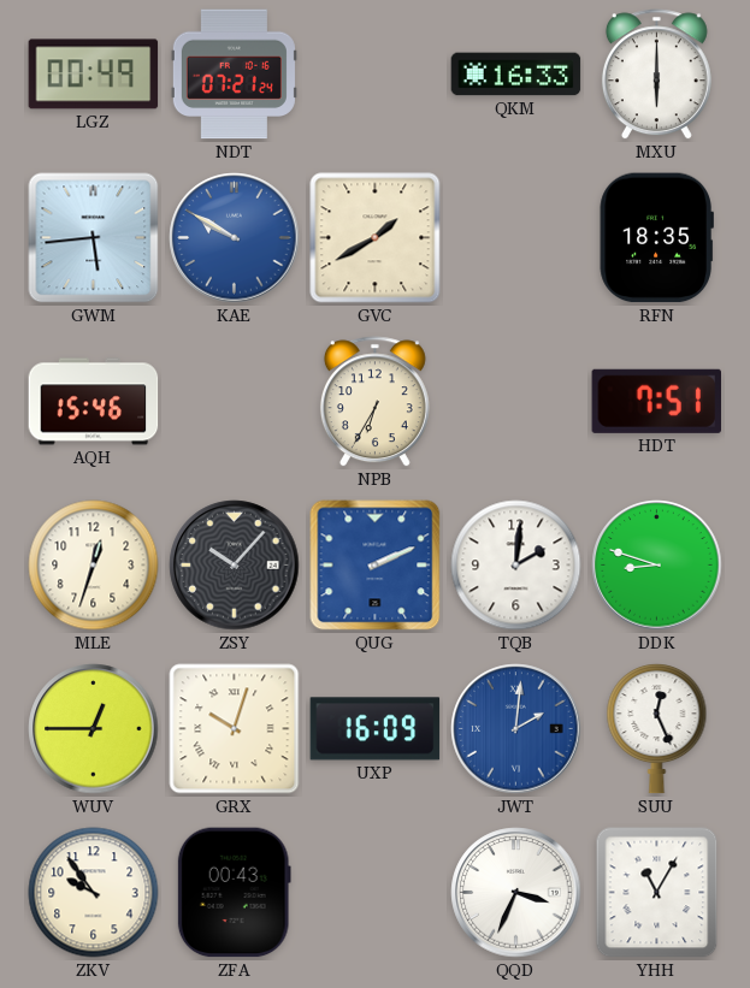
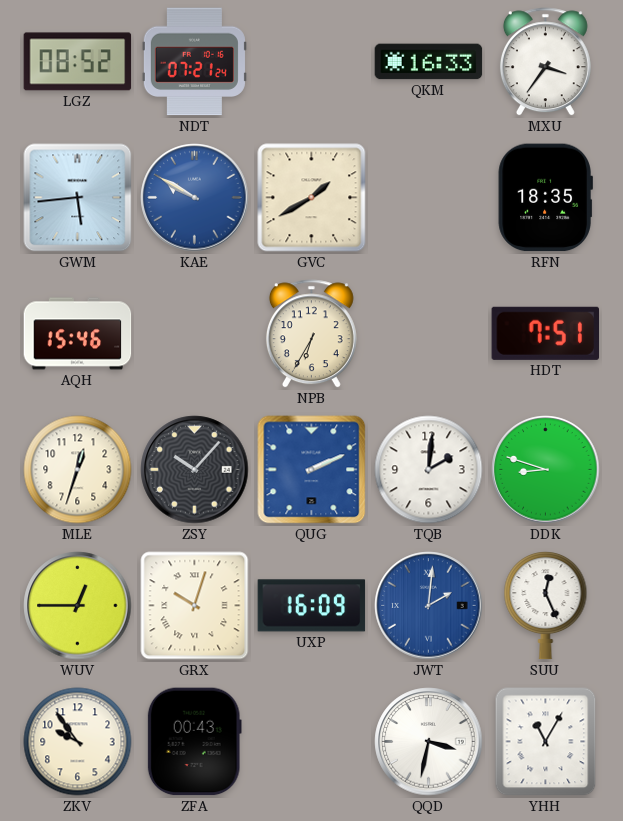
LGZ: 00:49 -> 08:52
MXU: 6:00 -> 3:36
QQD: 3:34 -> 3:32
